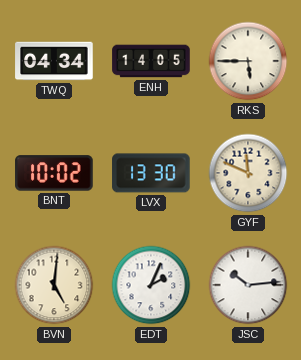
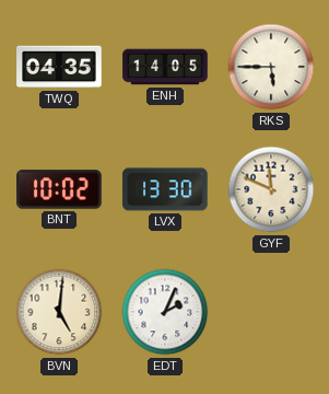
TWQ: 04:34 -> 04:35
JSC: 10:14 -> none
